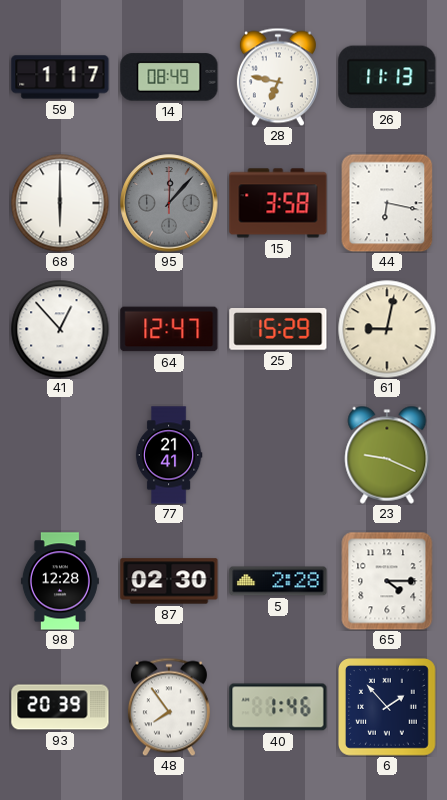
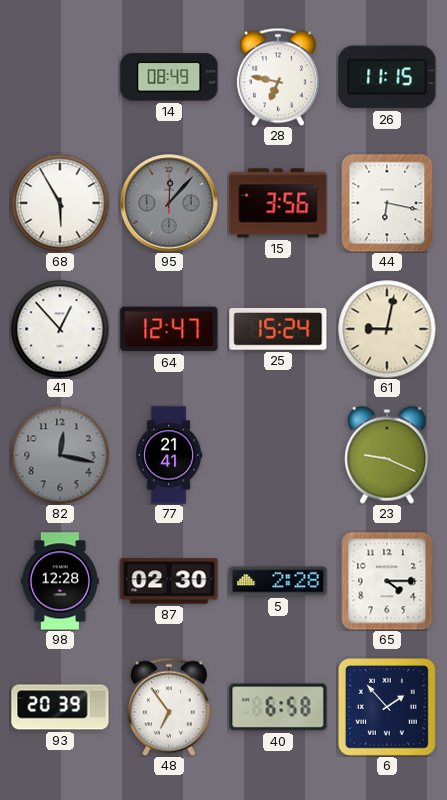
59: 1:17 -> none
26: 11:13 -> 11:15
68: 6:00 -> 5:55
15: 3:58 -> 3:56
25: 15:29 -> 15:24
82: none -> 12:17
48: 7:54 -> 6:54
40: 1:46 -> 6:58
